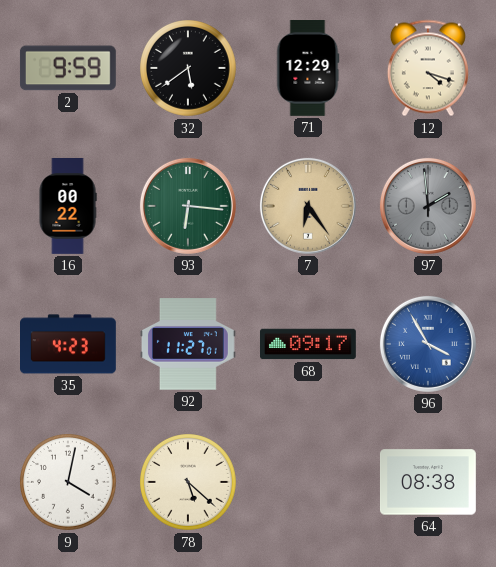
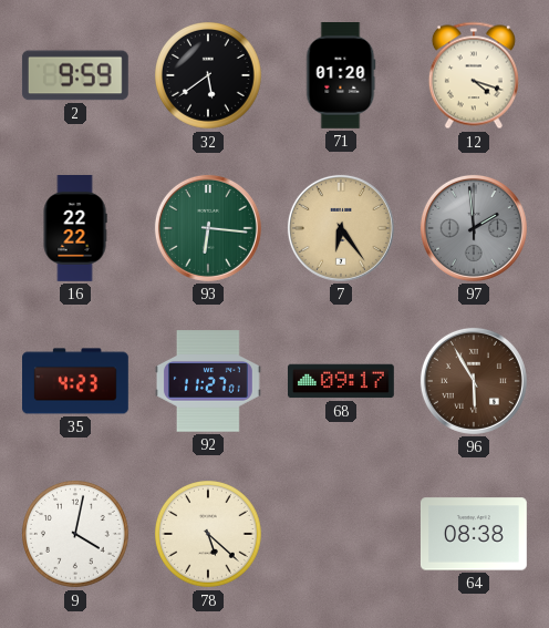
71: 12:29 -> 01:20
16: 00:22 -> 22:22
96: 3:55 -> 5:55
96 dial: blue -> brown
